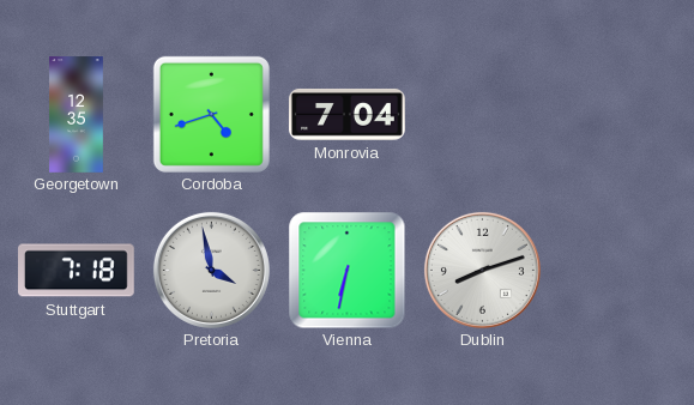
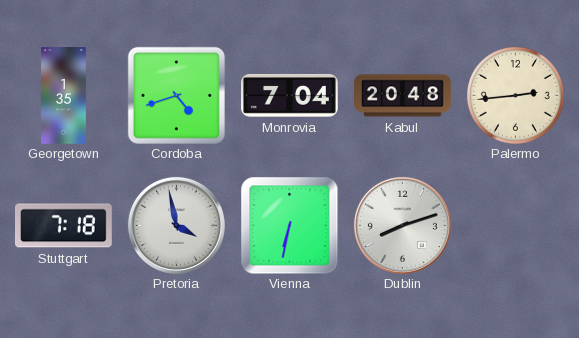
Georgetown: 12:35 -> 1:35
Kabul: none -> 20:48
Palermo: none -> 2:44
